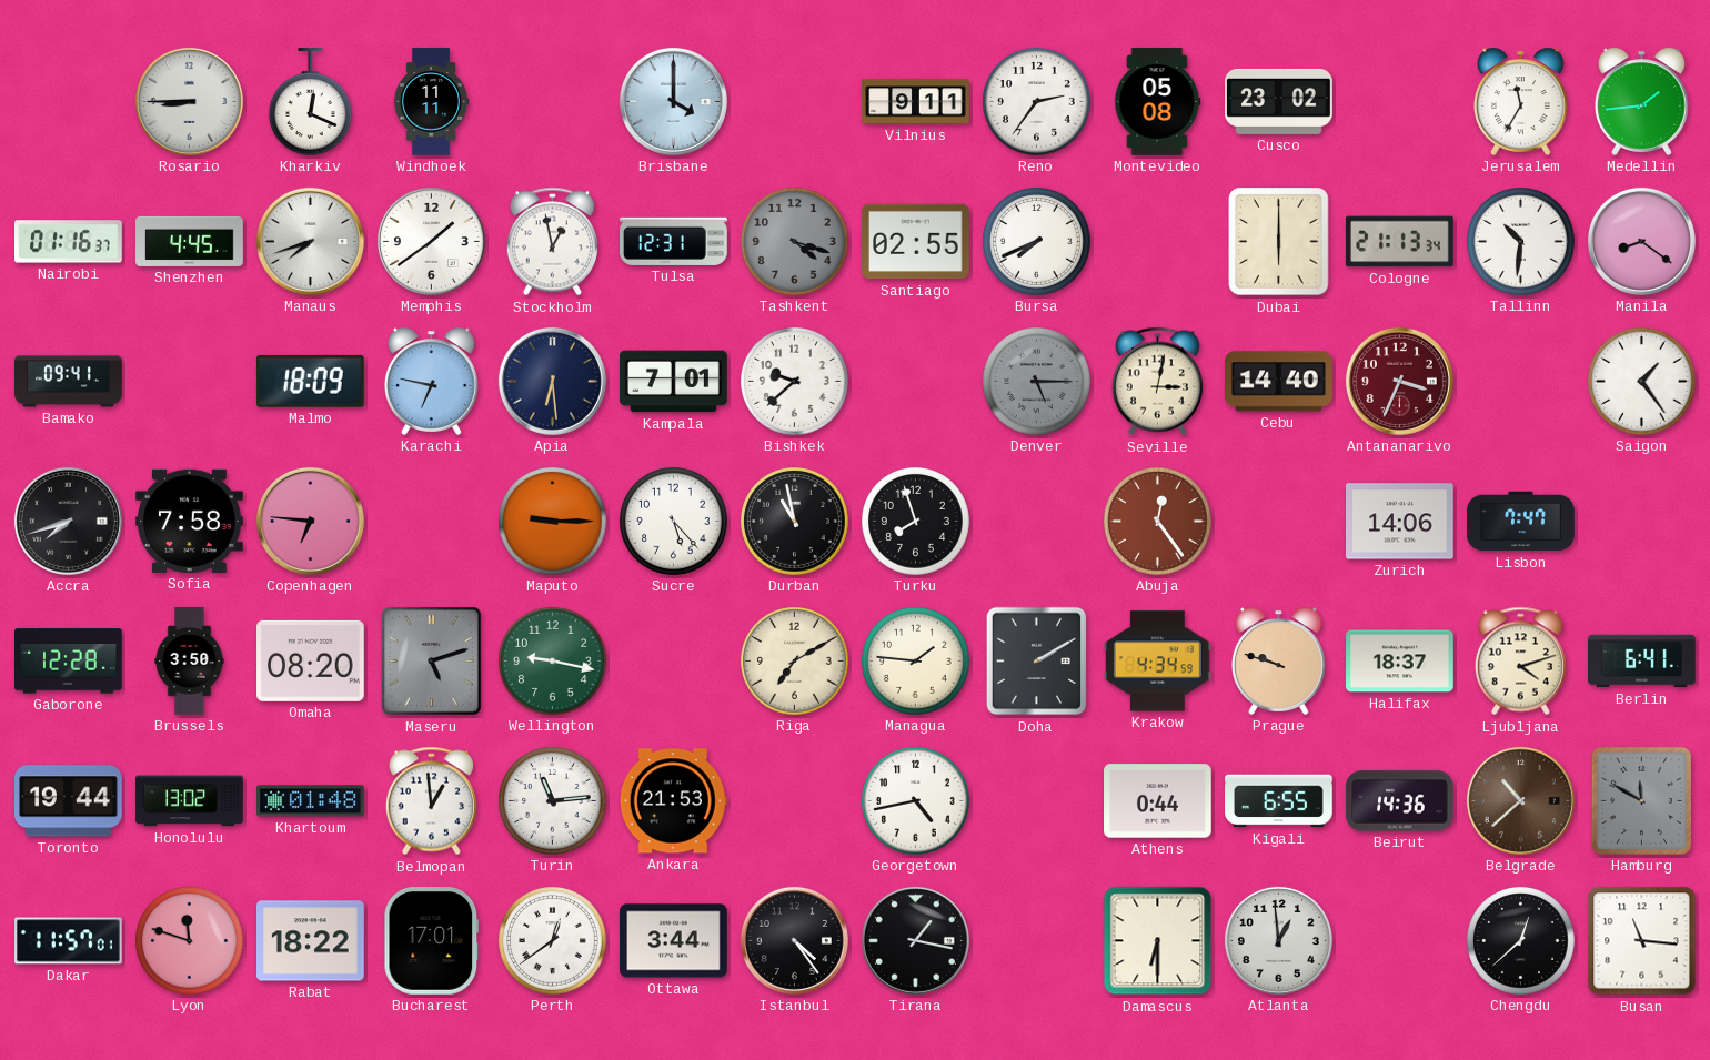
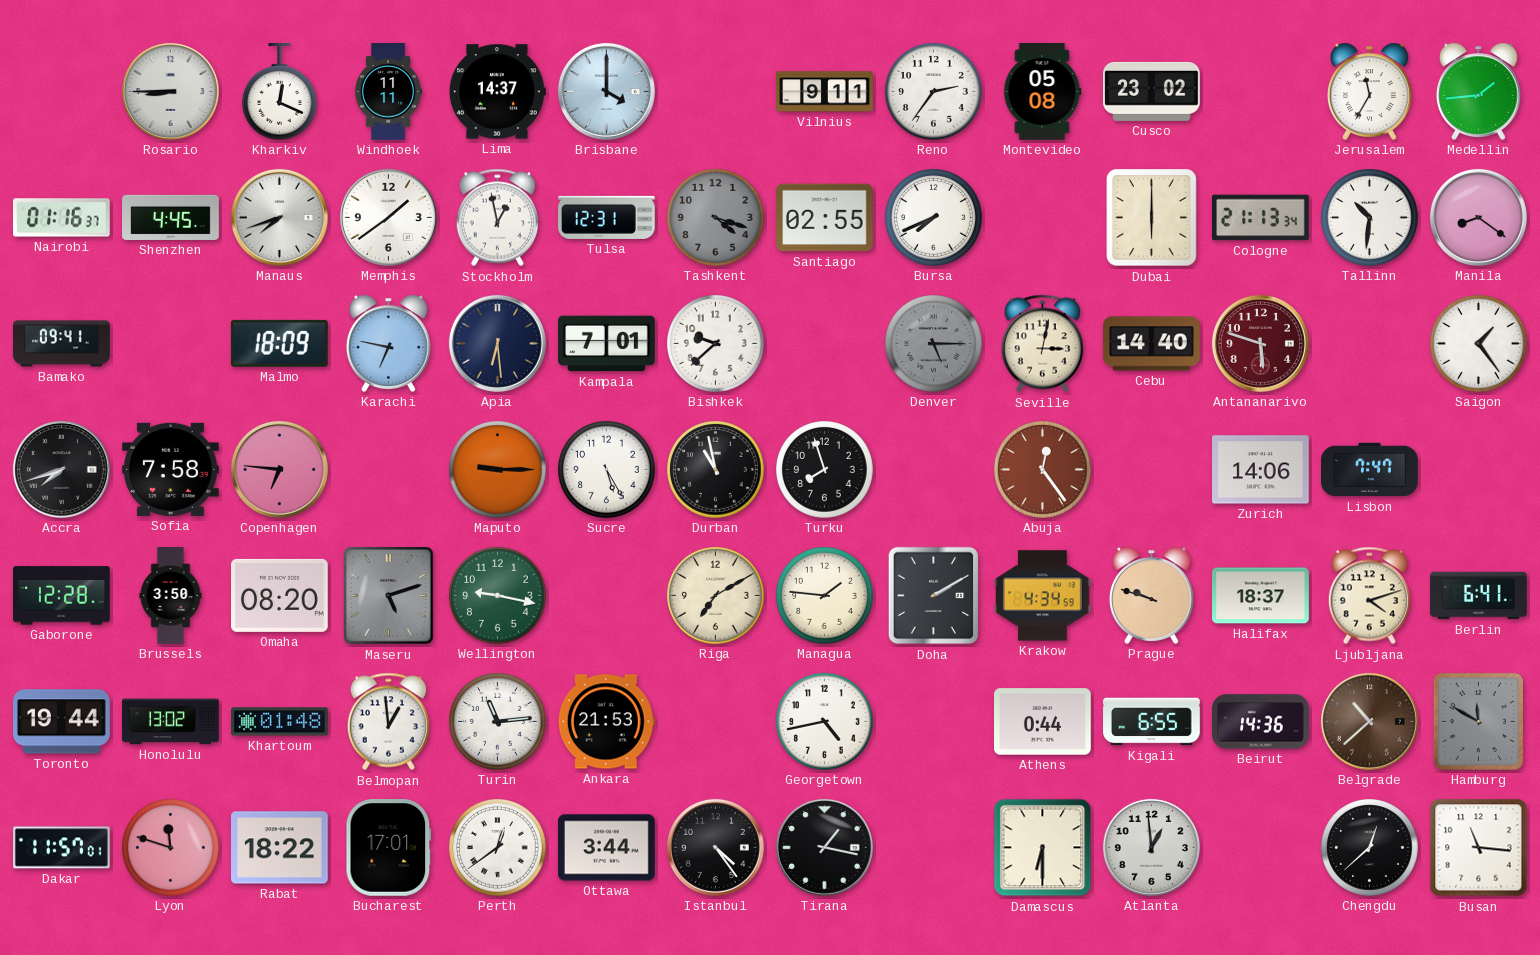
Lima: none -> 14:37
Antananarivo: 3:34 -> 5:48
Sucre: 5:23 -> 5:25
